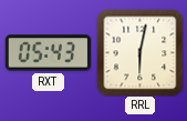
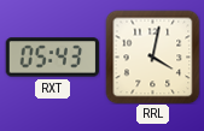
RRL: 6:02 -> 4:02
